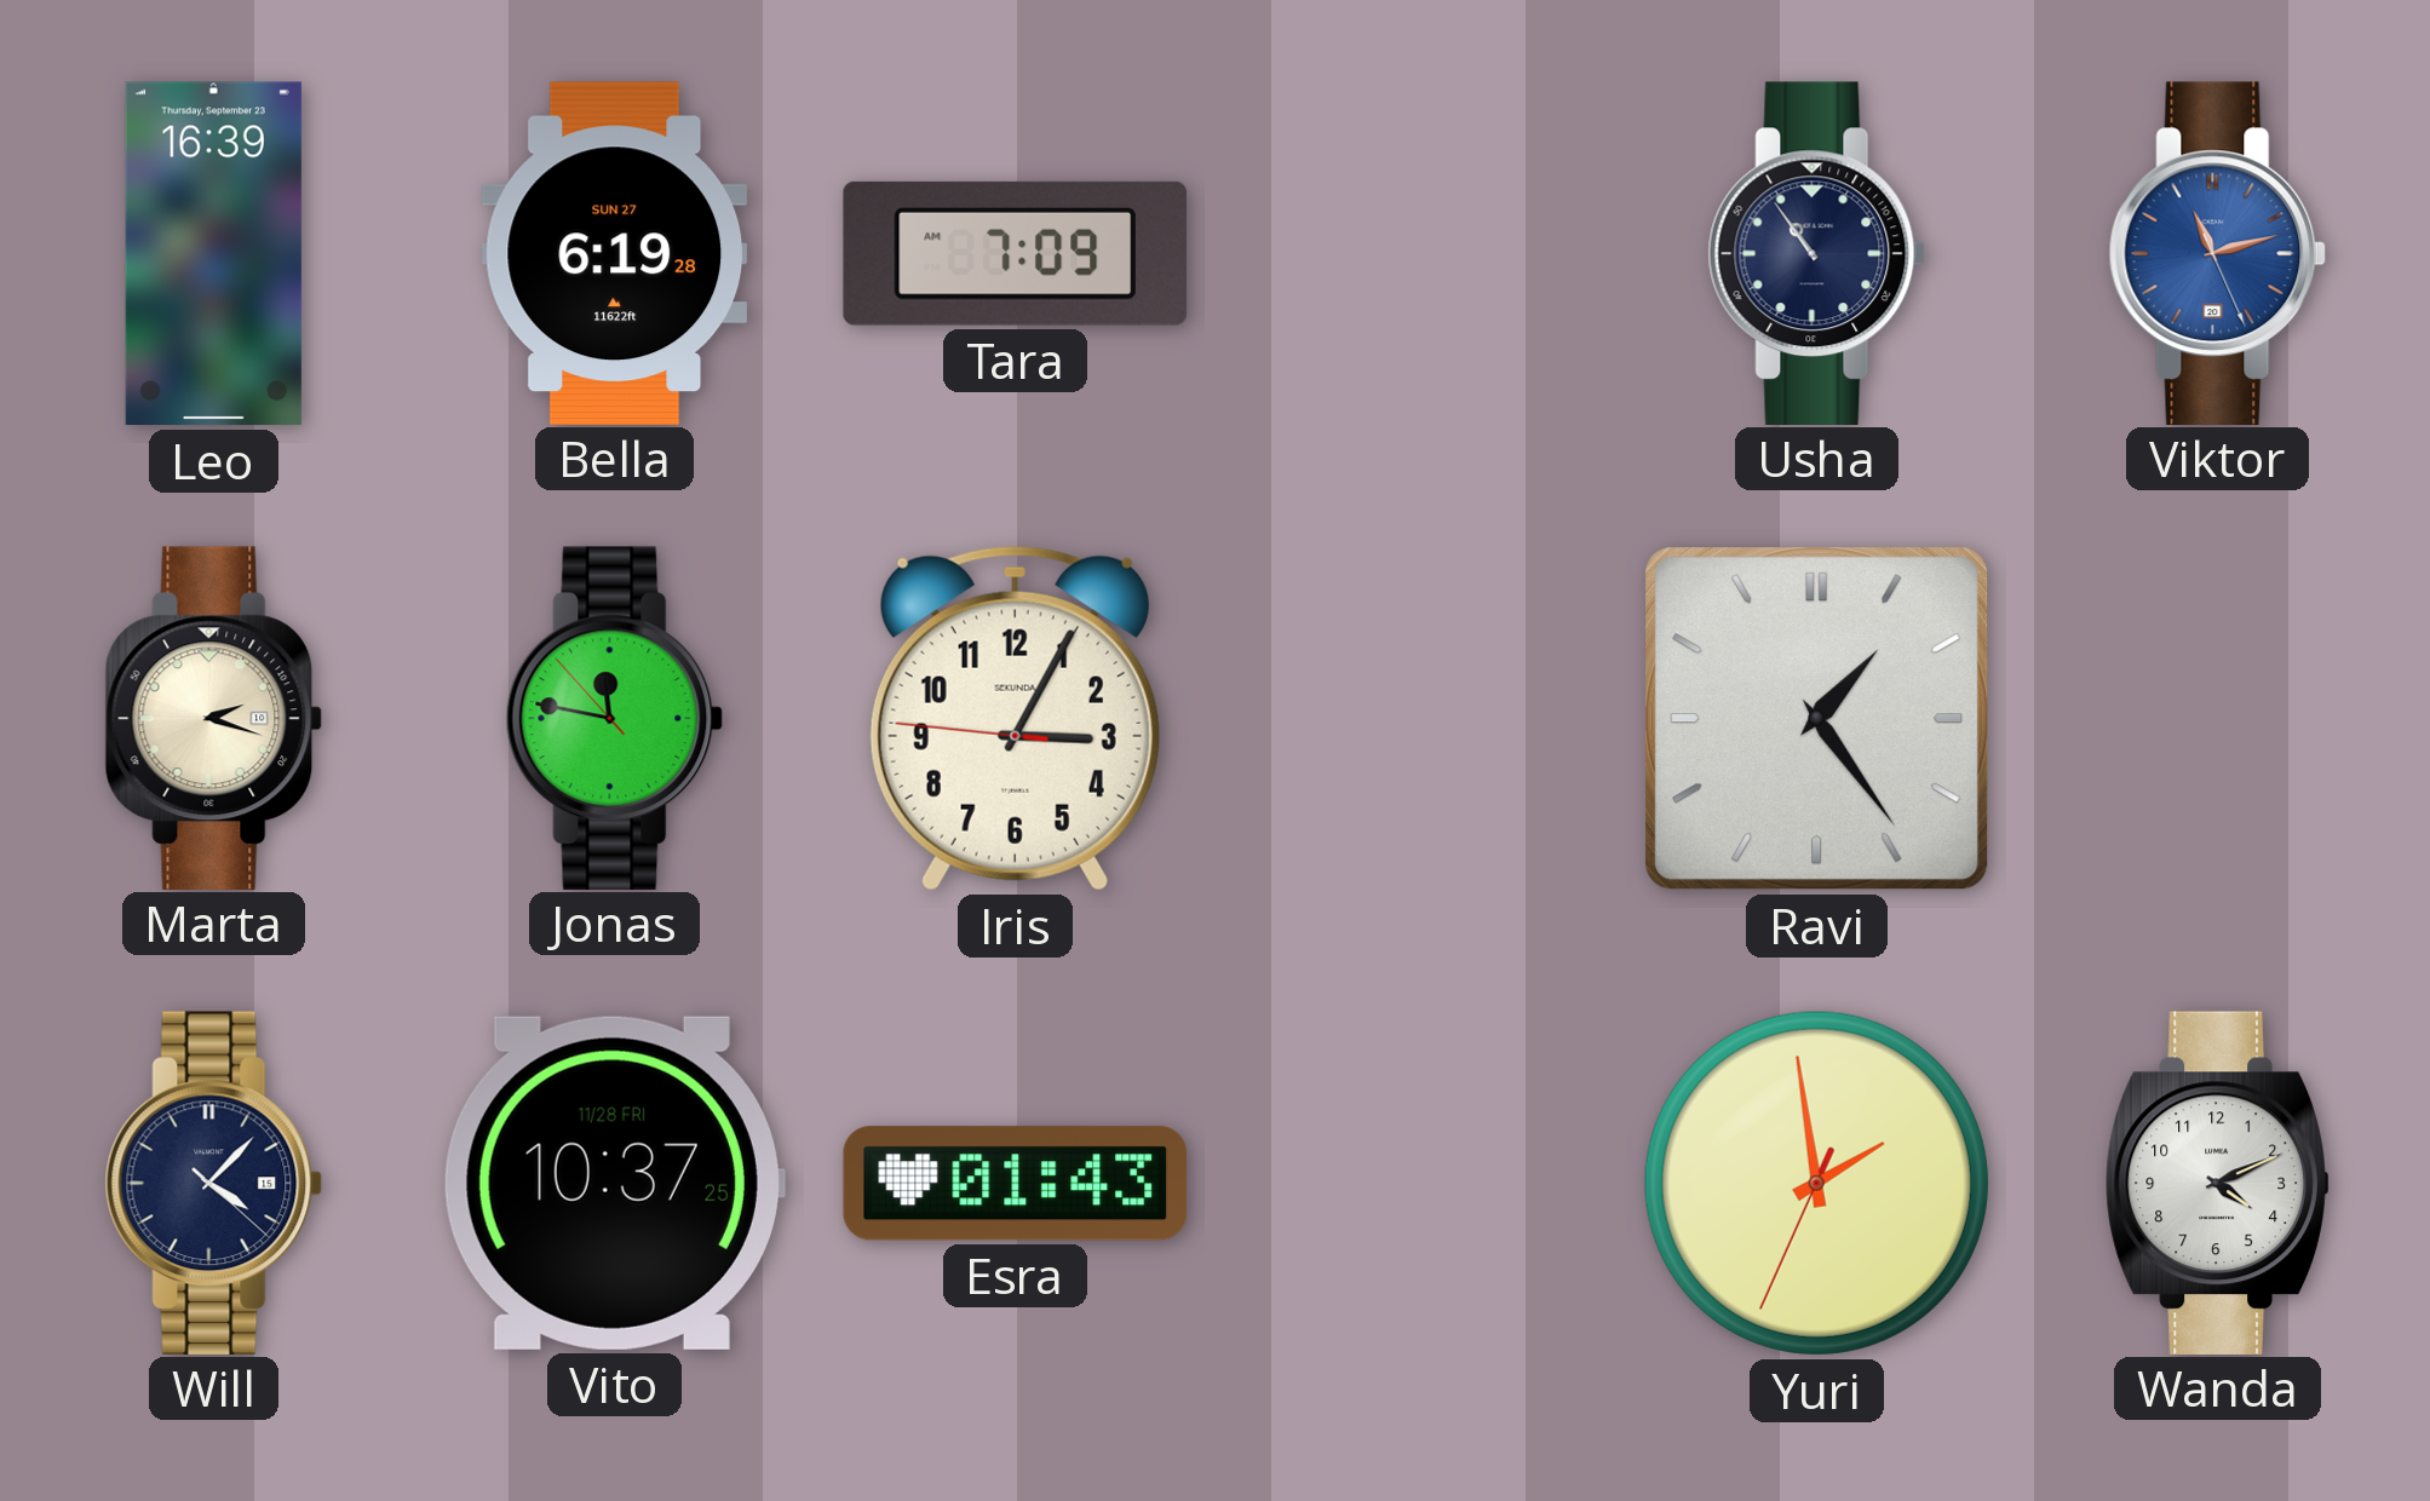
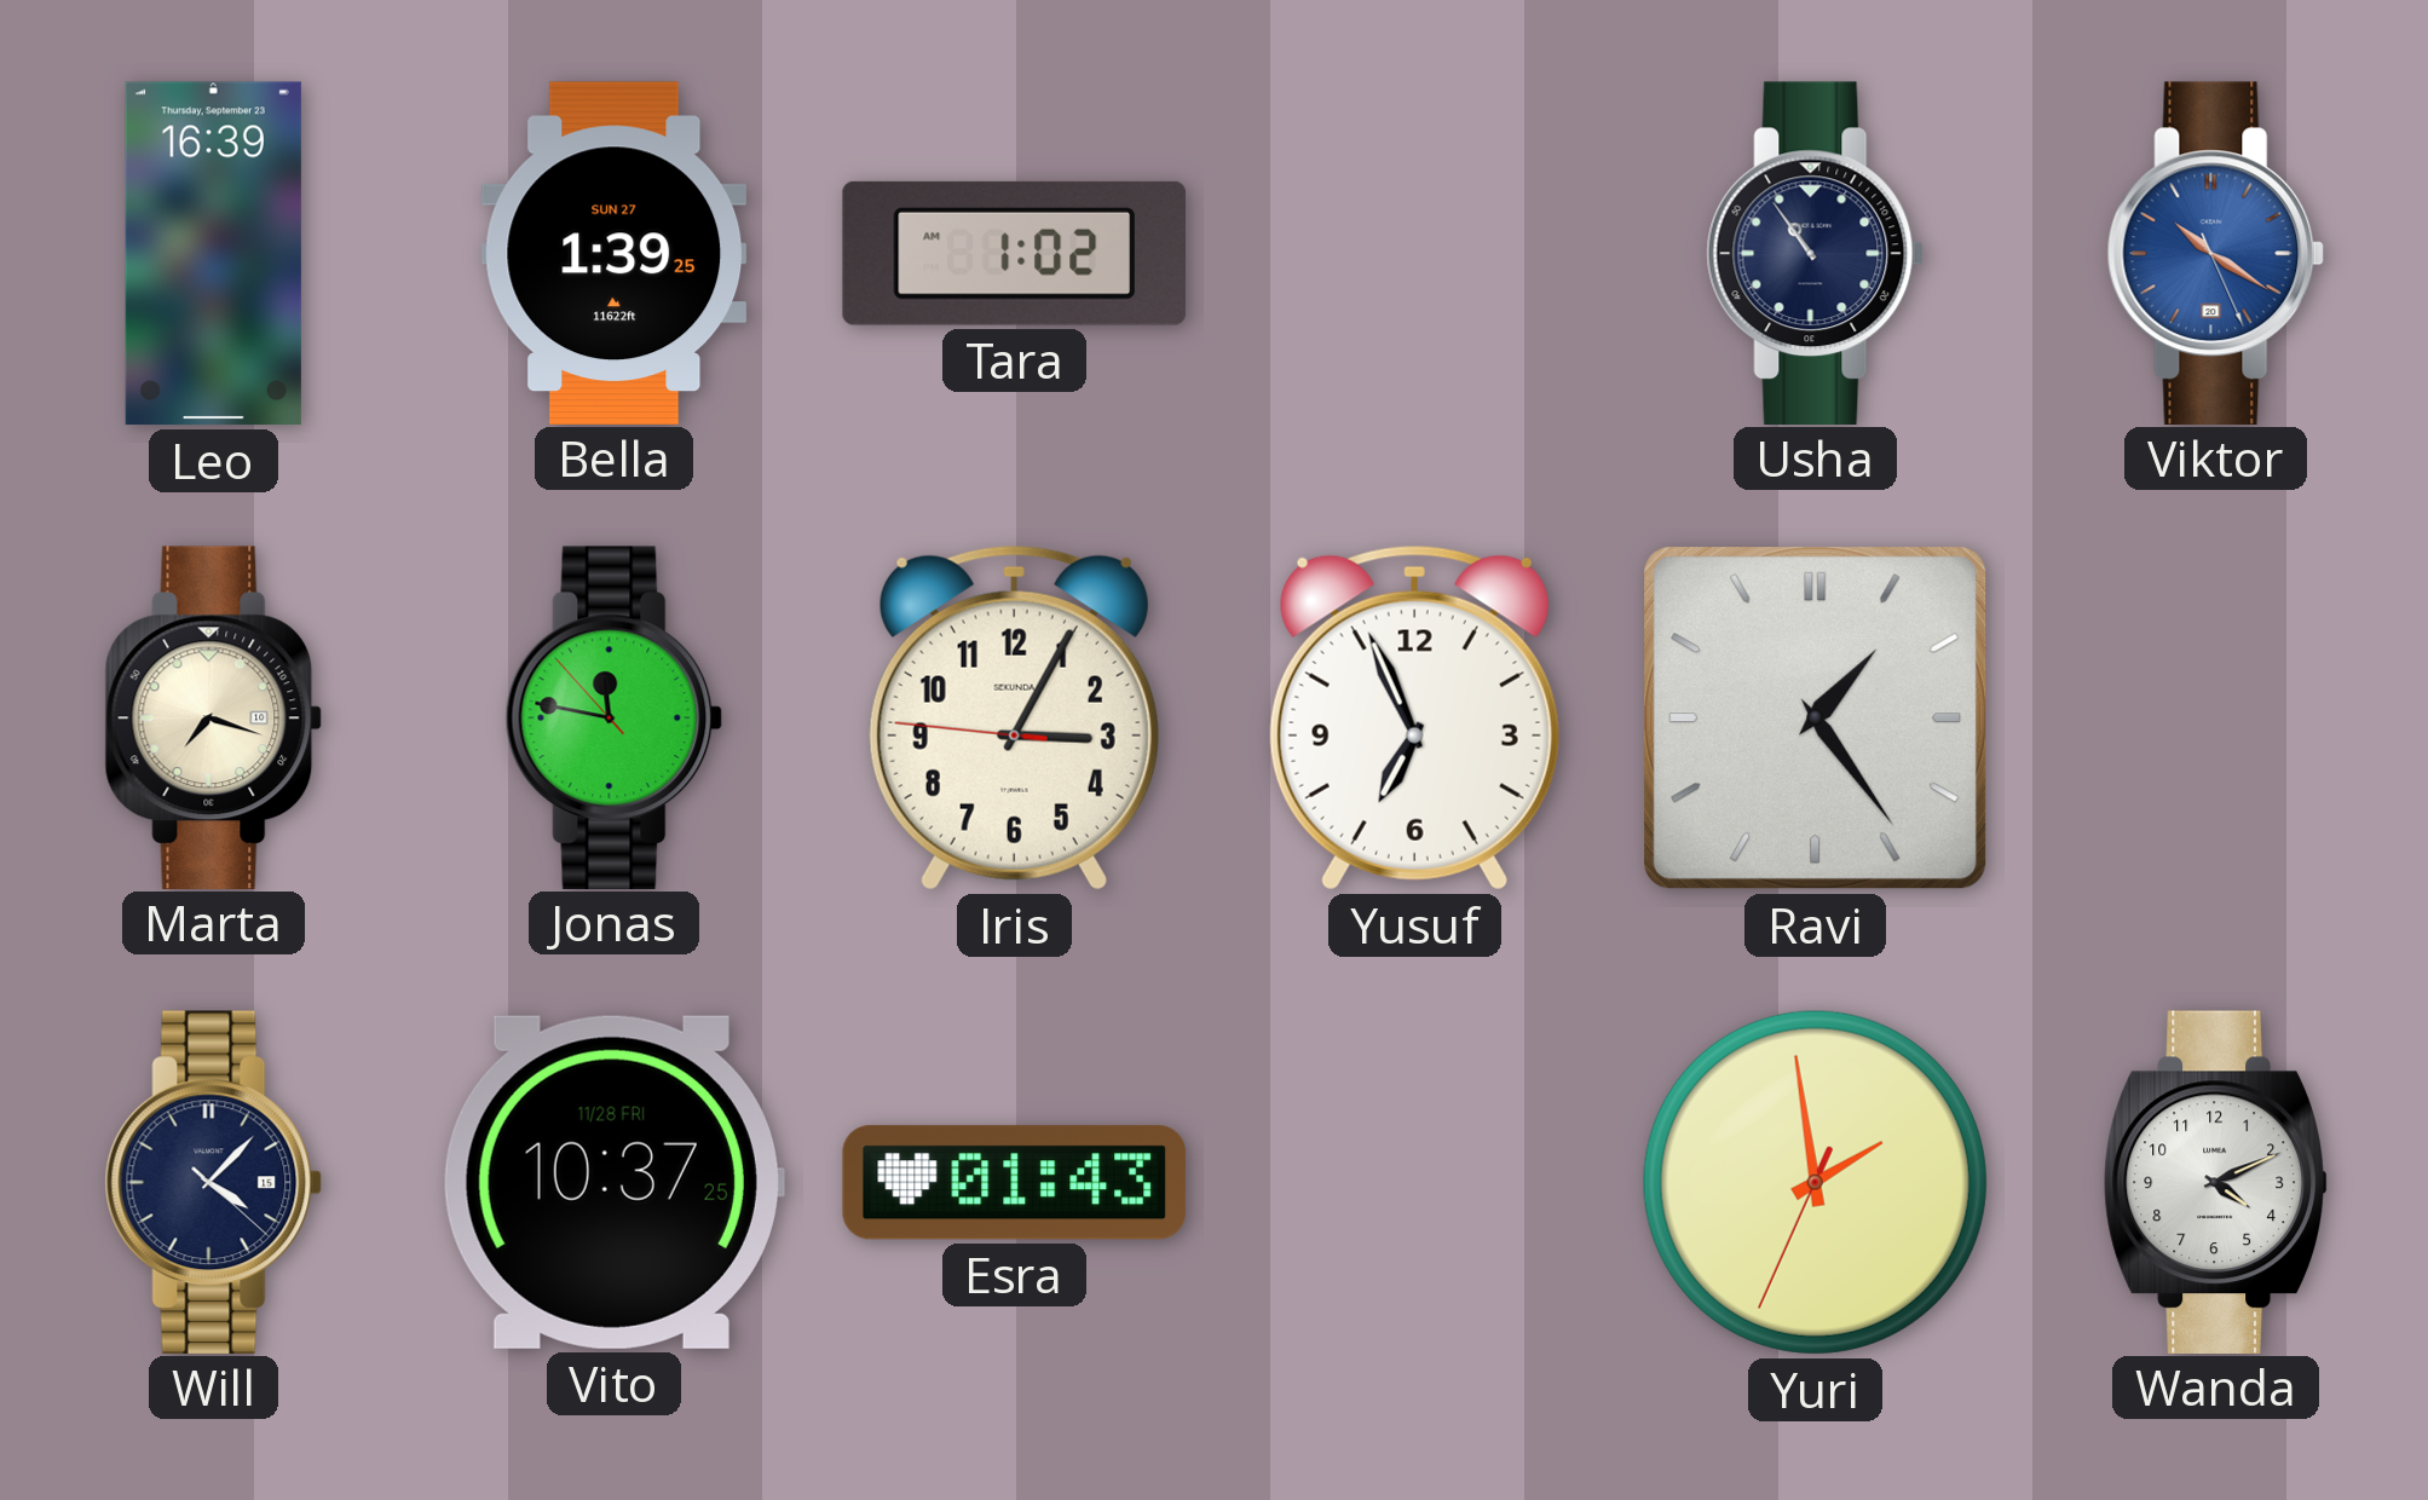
Bella: 6:19 -> 1:39
Tara: 7:09 -> 1:02
Viktor: 11:12 -> 10:20
Marta: 2:18 -> 7:18
Yusuf: none -> 6:56
